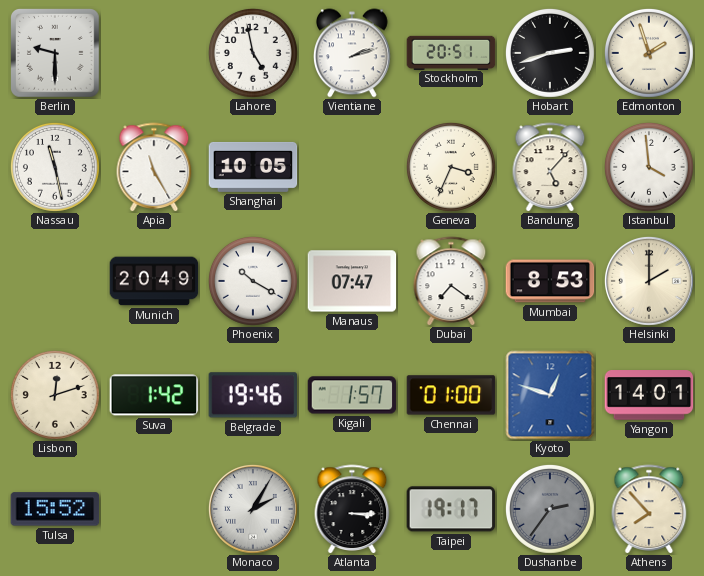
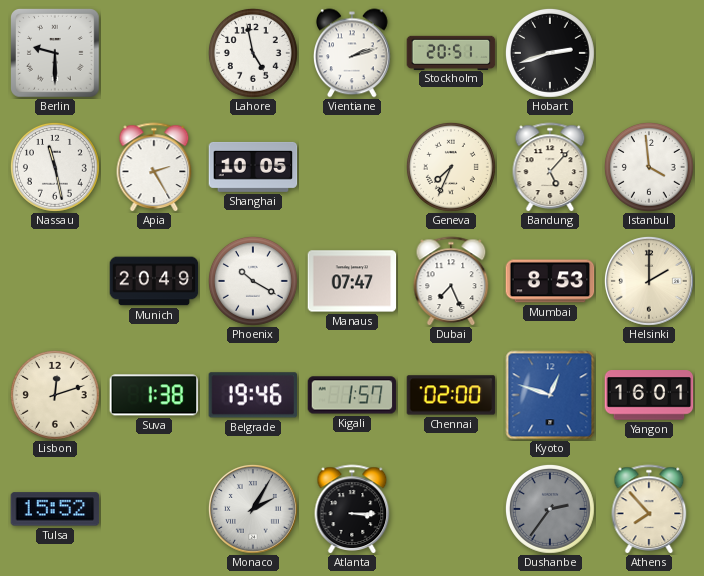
Edmonton: 1:57 -> none
Apia: 11:25 -> 2:25
Geneva: 3:34 -> 7:34
Dubai: 7:21 -> 7:26
Suva: 1:42 -> 1:38
Chennai: 01:00 -> 02:00
Yangon: 14:01 -> 16:01
Taipei: 19:17 -> none
